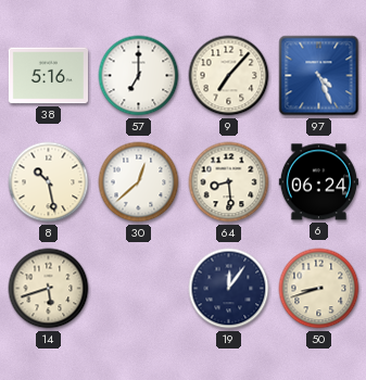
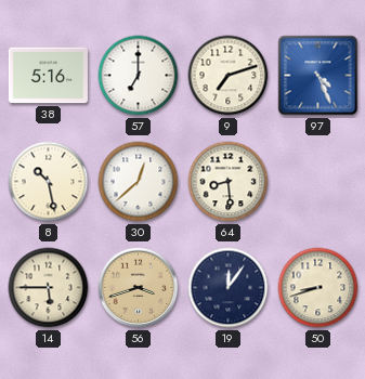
9: 7:07 -> 7:12
6: 06:24 -> none
14: 5:42 -> 5:45
56: none -> 3:42
